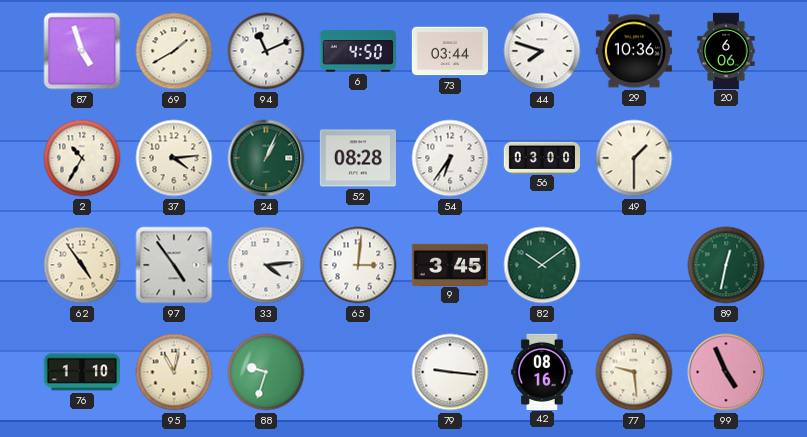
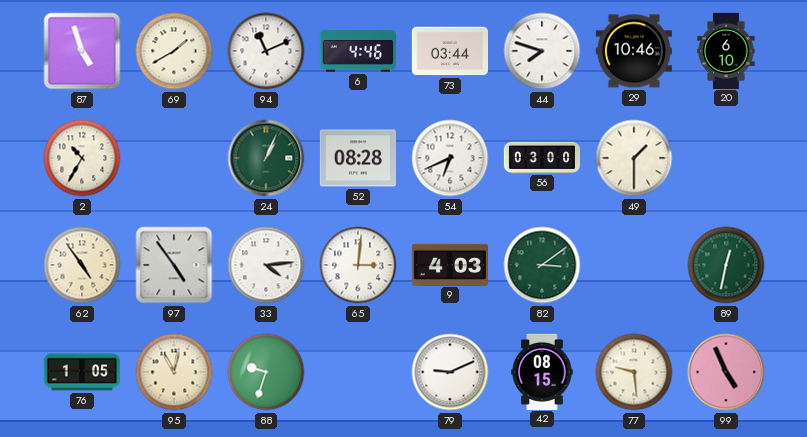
6: 4:50 -> 4:46
29: 10:36 -> 10:46
20: 6:06 -> 6:10
37: 4:14 -> none
54: 6:36 -> 6:41
9: 3:45 -> 4:03
82: 10:09 -> 3:09
76: 1:10 -> 1:05
79: 9:16 -> 9:11
42: 08:16 -> 08:15
